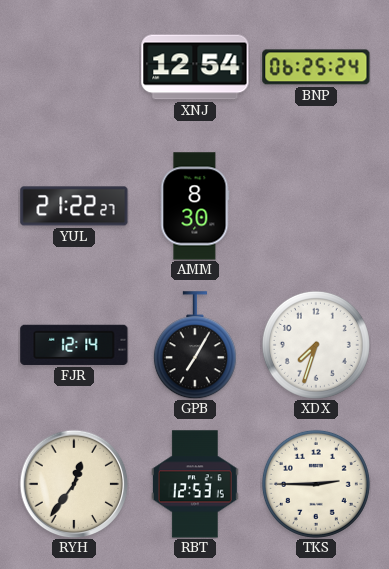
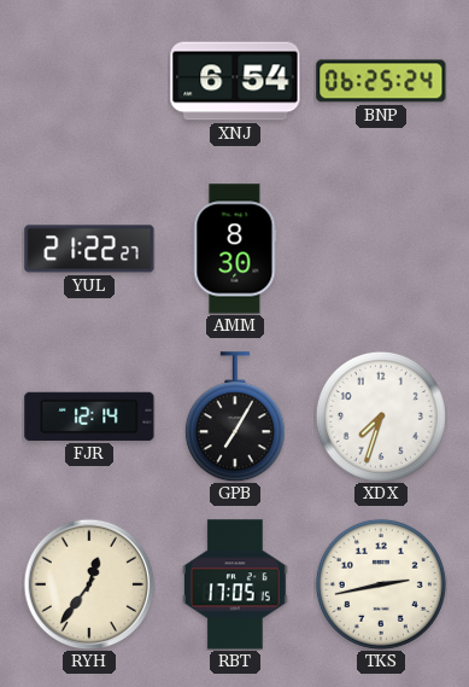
XNJ: 12:54 -> 6:54
RBT: 12:53 -> 17:05
TKS: 2:45 -> 2:43
